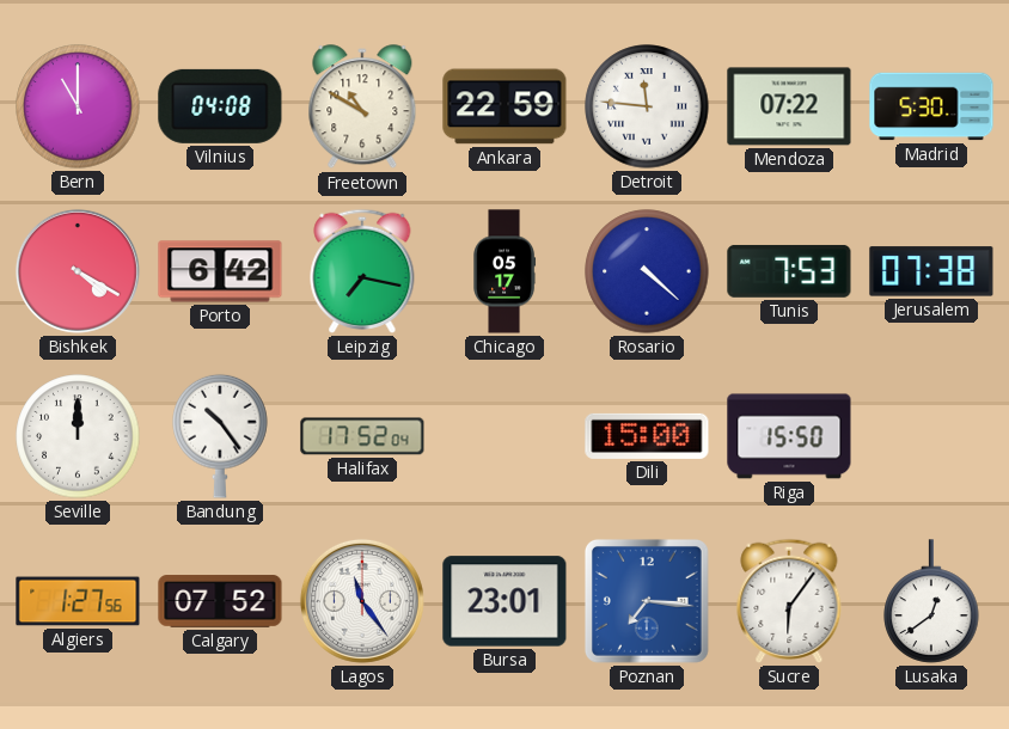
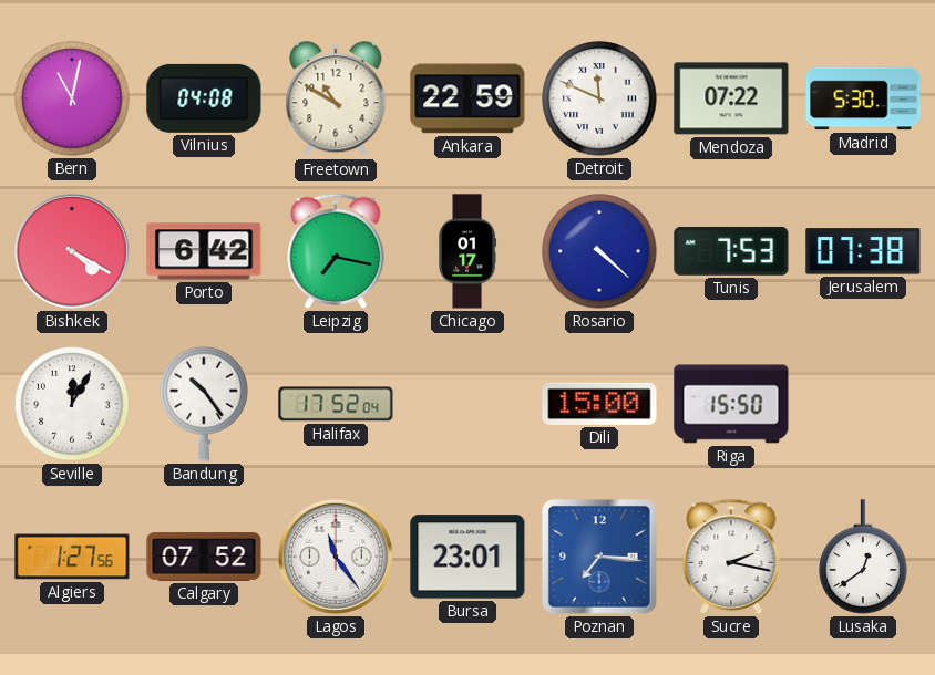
Bern: 11:00 -> 11:02
Detroit: 11:46 -> 11:49
Chicago: 05:17 -> 01:17
Seville: 12:00 -> 12:05
Sucre: 6:06 -> 2:17
